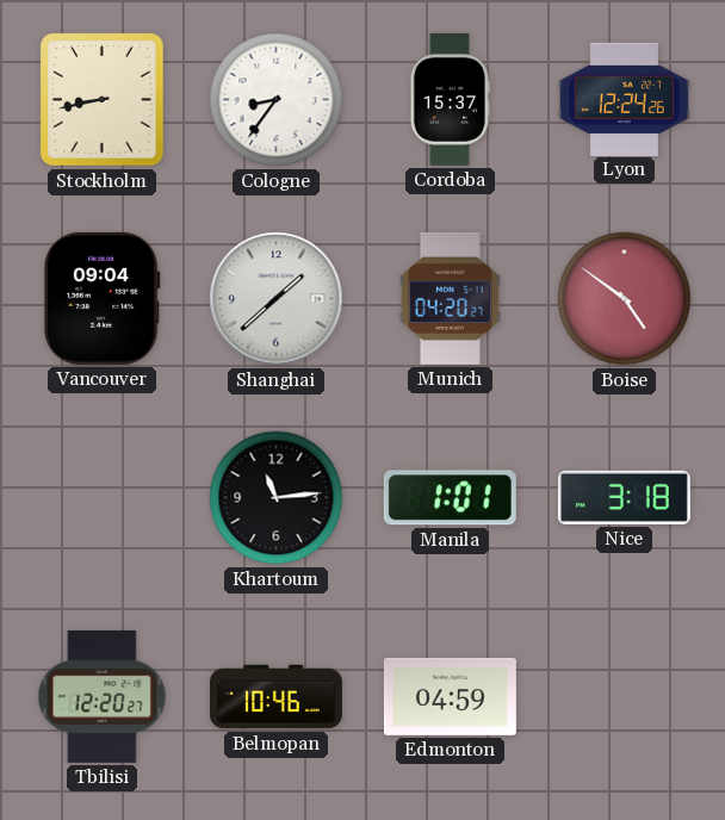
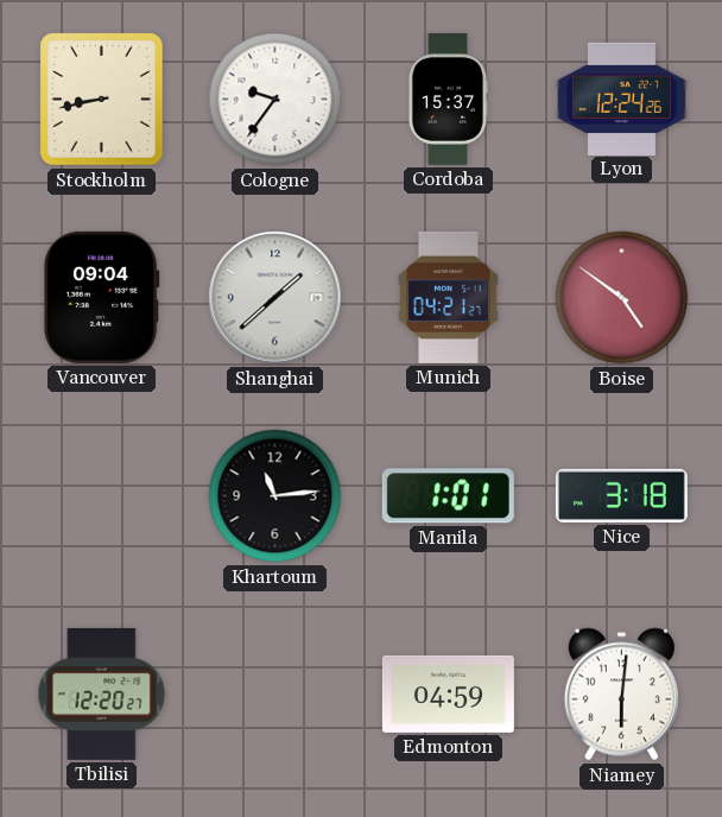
Cologne: 8:36 -> 9:36
Munich: 04:20 -> 04:21
Belmopan: 10:46 -> none
Niamey: none -> 6:01
